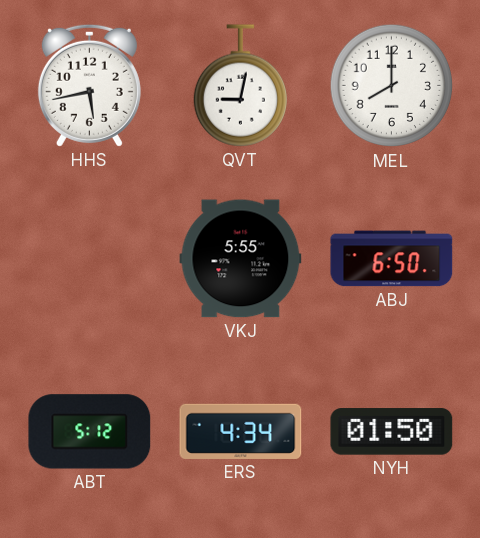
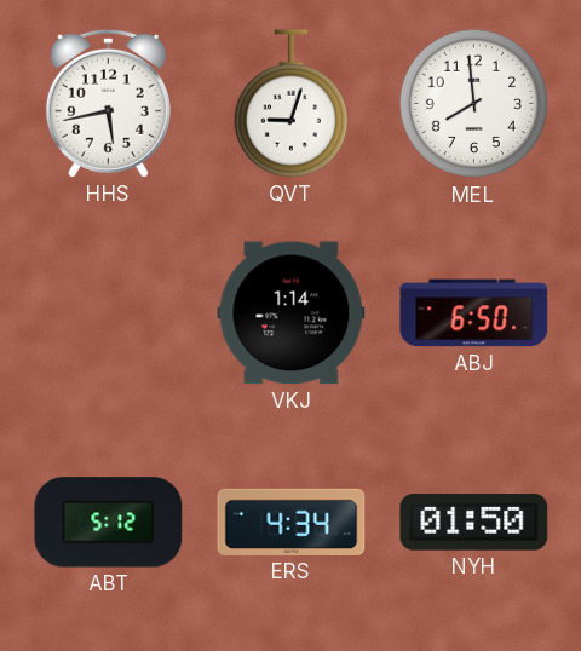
QVT: 9:02 -> 9:03
MEL: 8:00 -> 7:59
VKJ: 5:55 -> 1:14
